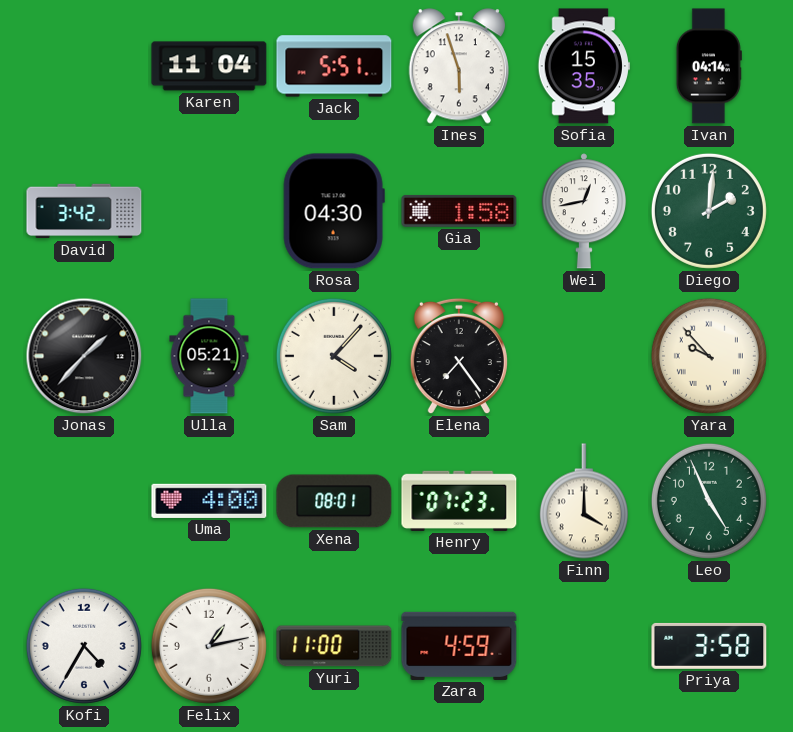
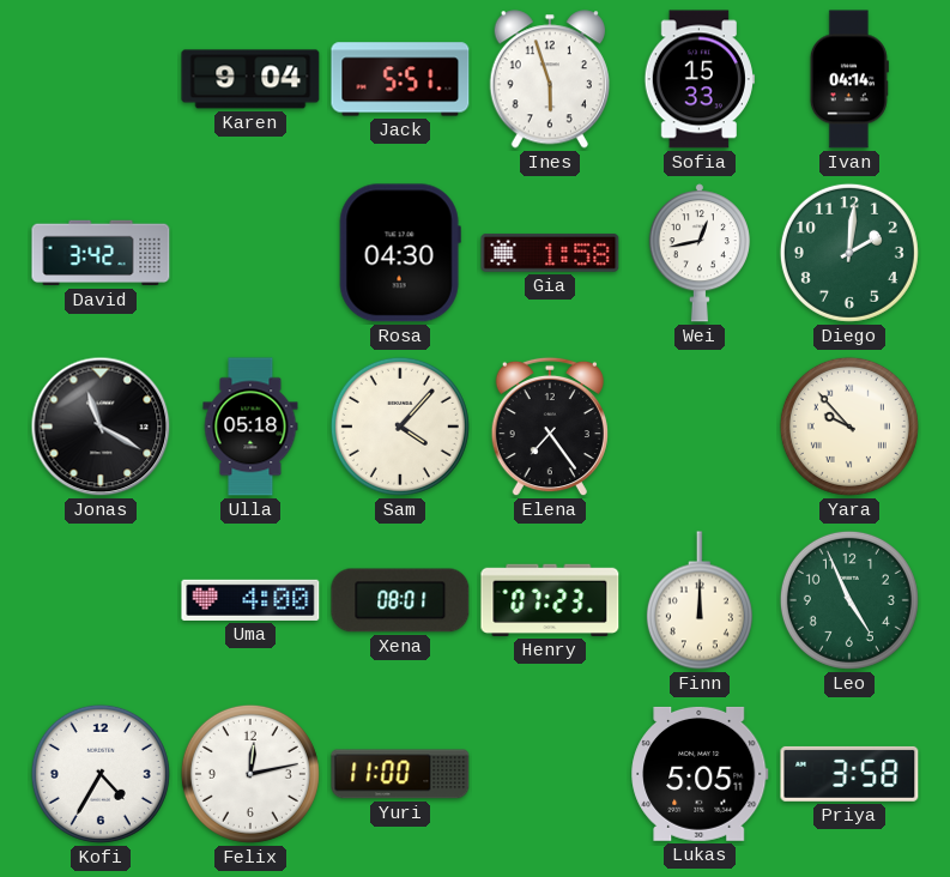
Karen: 11:04 -> 9:04
Sofia: 15:35 -> 15:33
Jonas: 1:37 -> 11:20
Ulla: 05:21 -> 05:18
Finn: 4:00 -> 12:00
Felix: 1:13 -> 12:13
Zara: 4:59 -> none
Lukas: none -> 5:05
